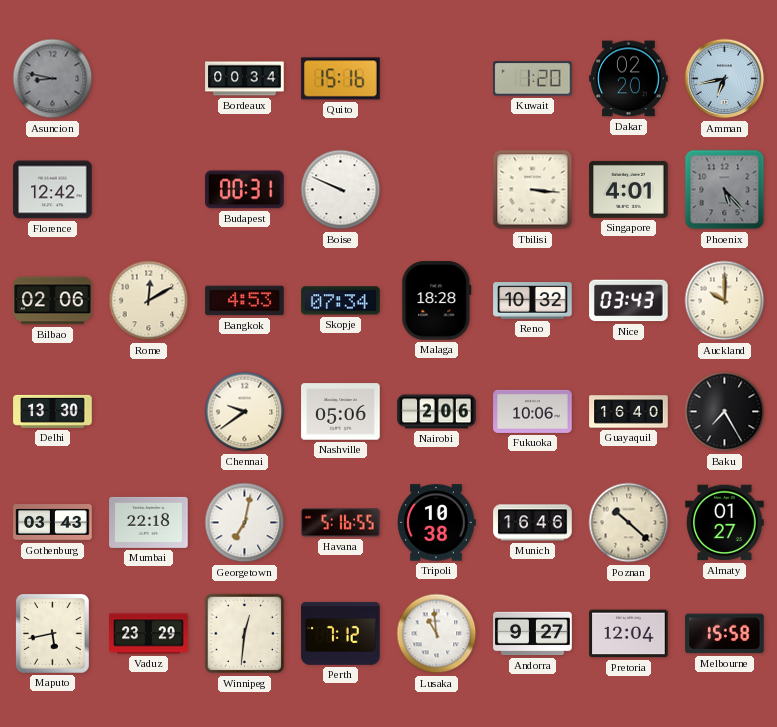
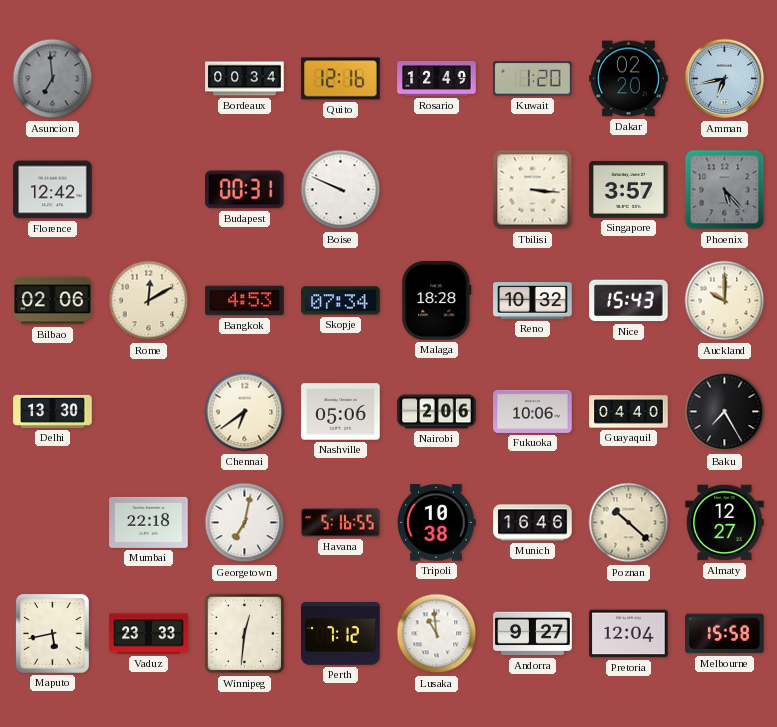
Asuncion: 8:47 -> 6:59
Quito: 15:16 -> 12:16
Rosario: none -> 12:49
Singapore: 4:01 -> 3:57
Nice: 03:43 -> 15:43
Chennai: 9:39 -> 6:39
Guayaquil: 16:40 -> 04:40
Gothenburg: 03:43 -> none
Almaty: 01:27 -> 12:27
Vaduz: 23:29 -> 23:33
